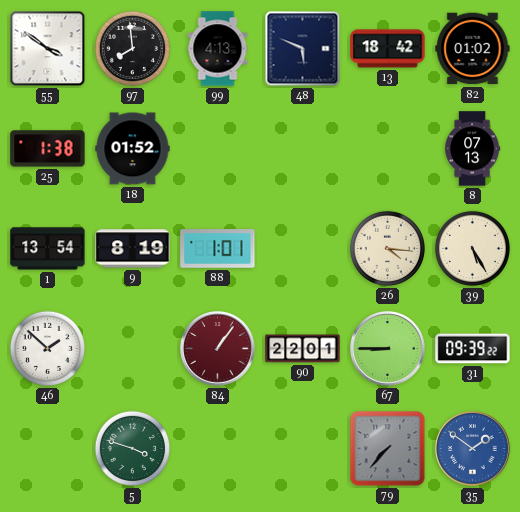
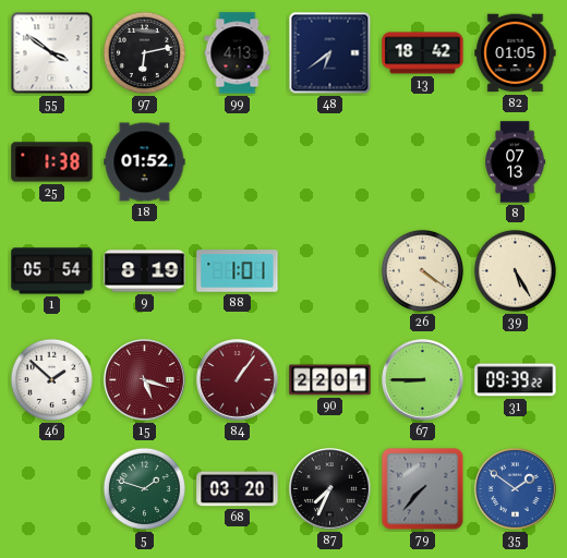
97: 7:59 -> 6:13
48: 5:49 -> 6:39
82: 01:02 -> 01:05
1: 13:54 -> 05:54
26: 4:16 -> 4:21
15: none -> 5:18
5: 3:48 -> 1:48
68: none -> 03:20
87: none -> 7:34
